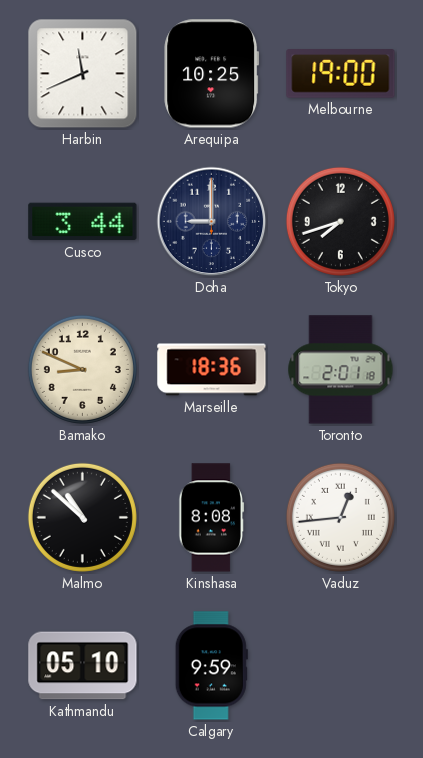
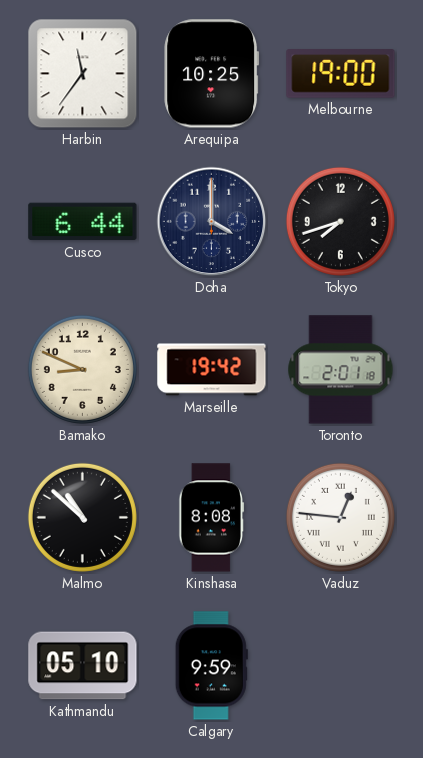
Harbin: 11:41 -> 11:36
Cusco: 3:44 -> 6:44
Doha: 9:00 -> 4:00
Marseille: 18:36 -> 19:42
Vaduz: 12:44 -> 12:46
